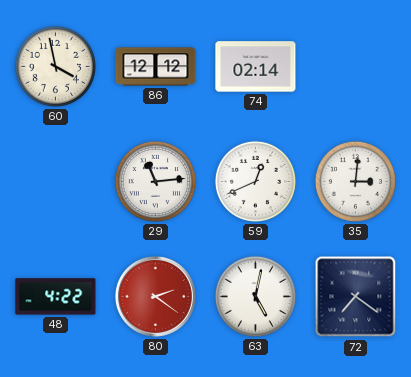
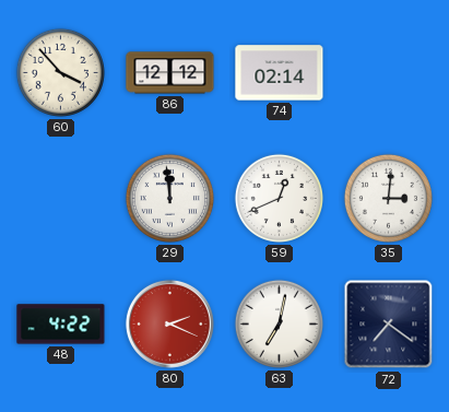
60: 3:58 -> 3:53
29: 11:14 -> 11:59
80: 2:21 -> 2:19
63: 5:02 -> 7:02
